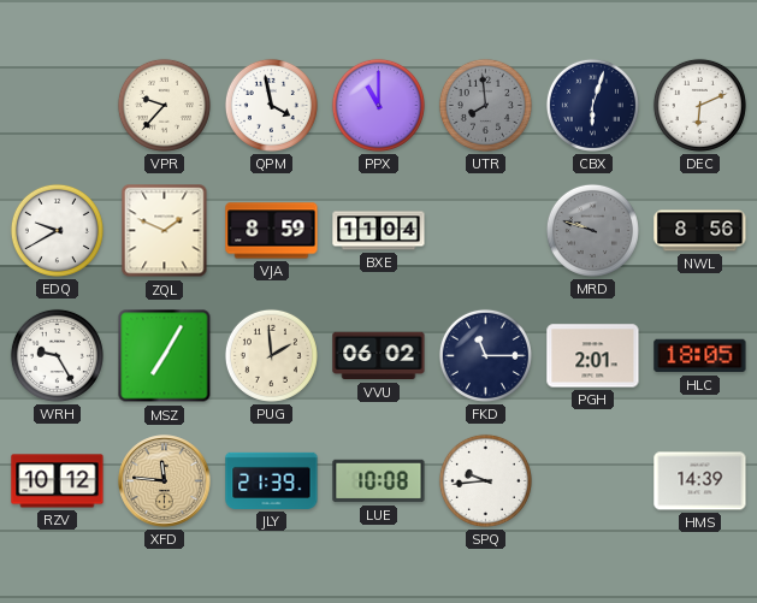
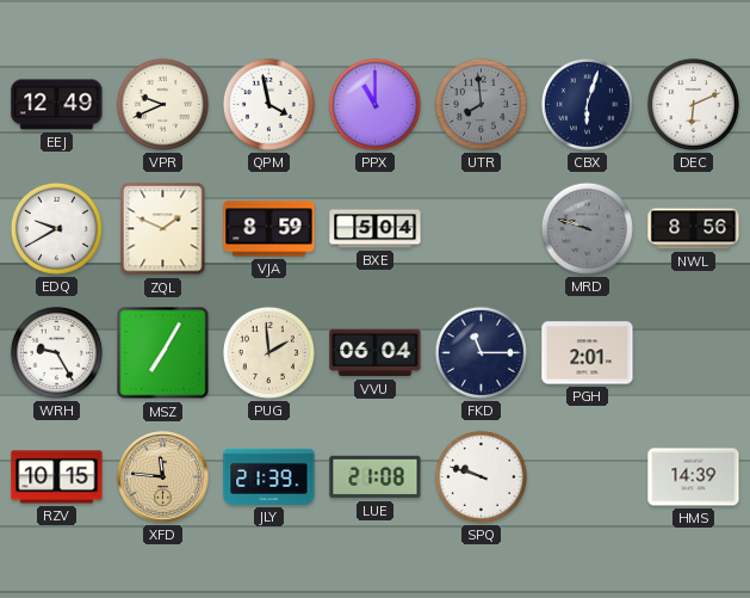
EEJ: none -> 12:49
VPR: 9:37 -> 9:41
BXE: 11:04 -> 5:04
VVU: 06:02 -> 06:04
HLC: 18:05 -> none
RZV: 10:12 -> 10:15
LUE: 10:08 -> 21:08
SPQ: 9:44 -> 9:48
